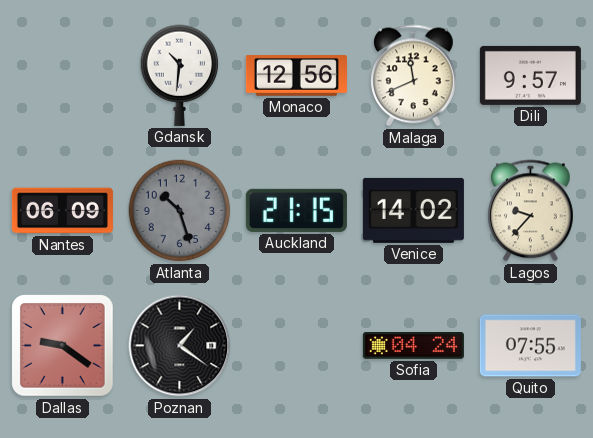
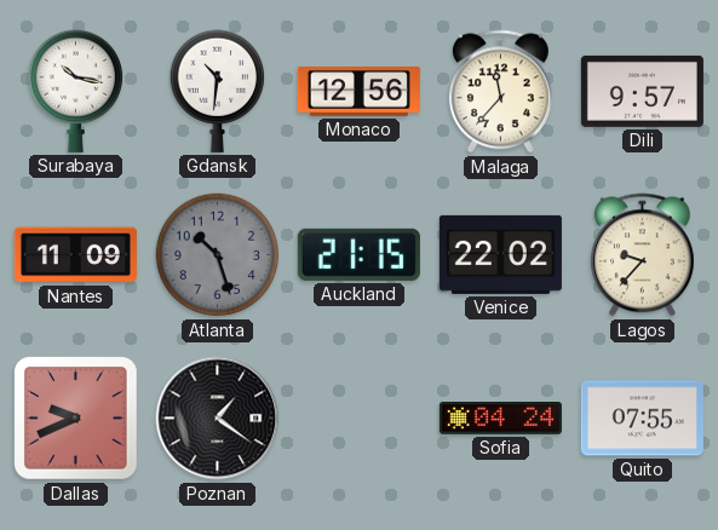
Surabaya: none -> 10:17
Malaga: 11:41 -> 11:37
Nantes: 06:09 -> 11:09
Venice: 14:02 -> 22:02
Dallas: 9:21 -> 9:41
